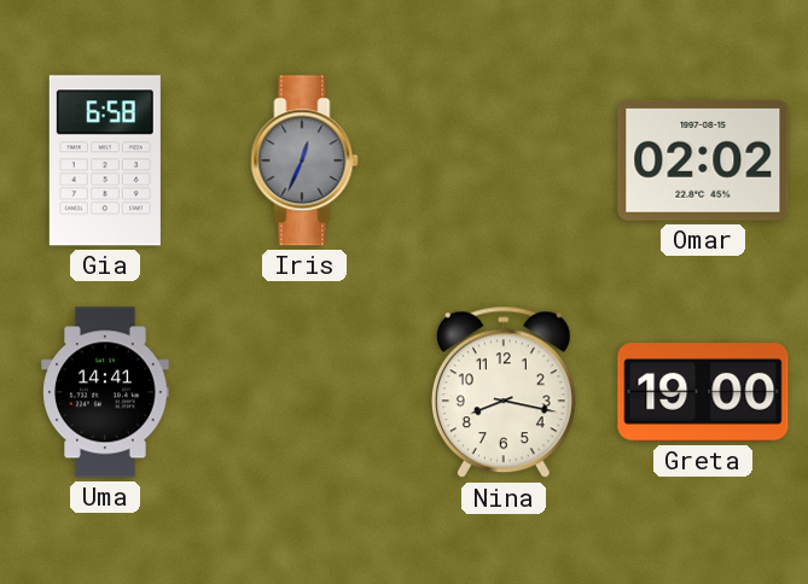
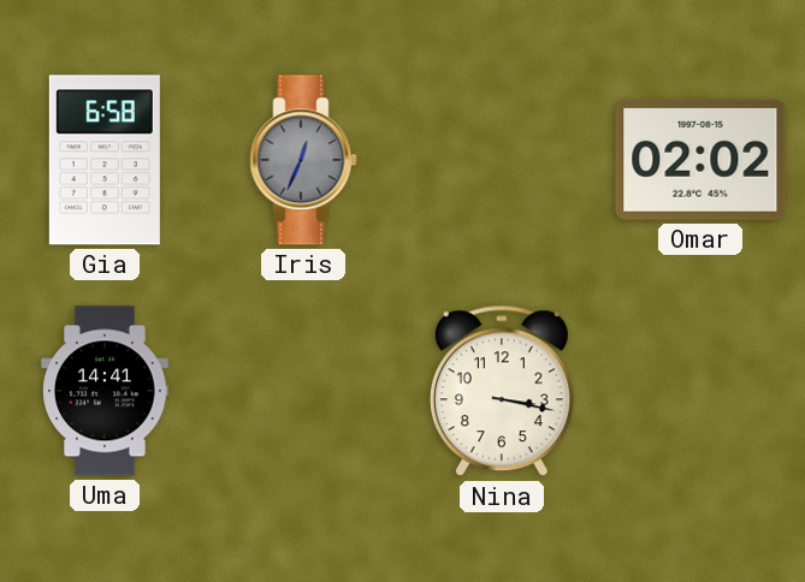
Nina: 8:17 -> 3:17
Greta: 19:00 -> none
